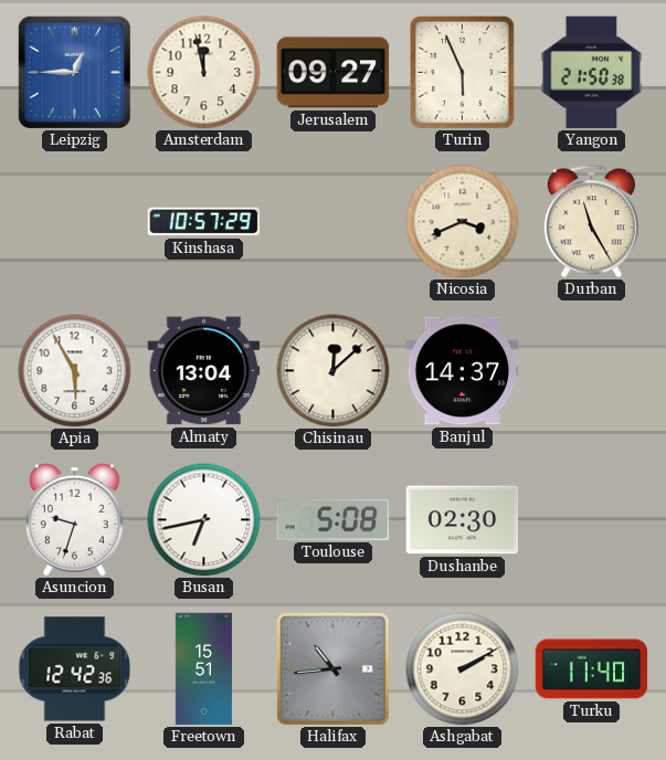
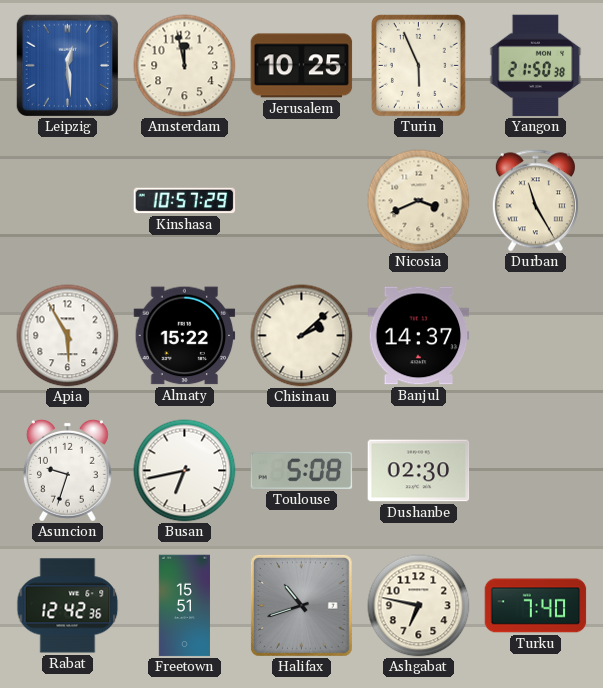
Leipzig: 12:45 -> 12:29
Jerusalem: 09:27 -> 10:25
Almaty: 13:04 -> 15:22
Chisinau: 12:08 -> 2:08
Halifax: 10:44 -> 10:42
Ashgabat: 2:10 -> 6:47
Turku: 11:40 -> 7:40
